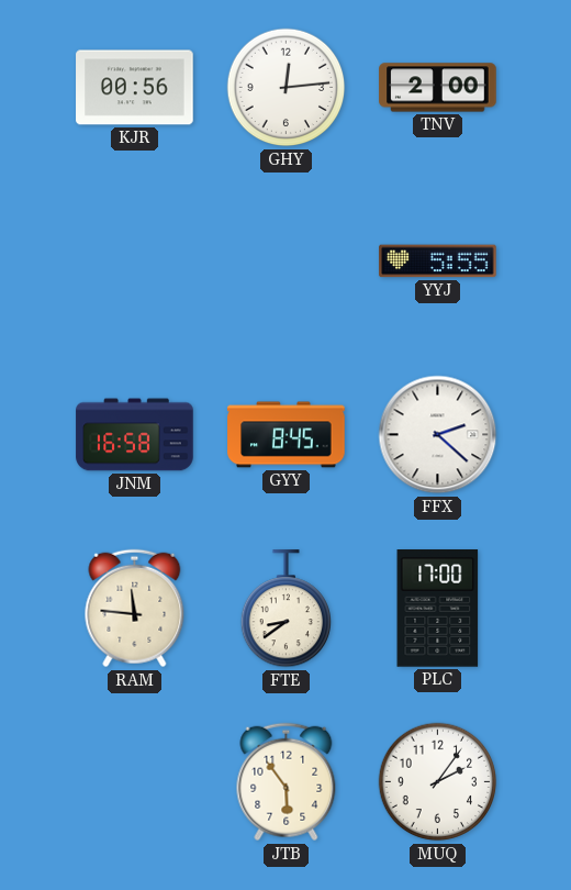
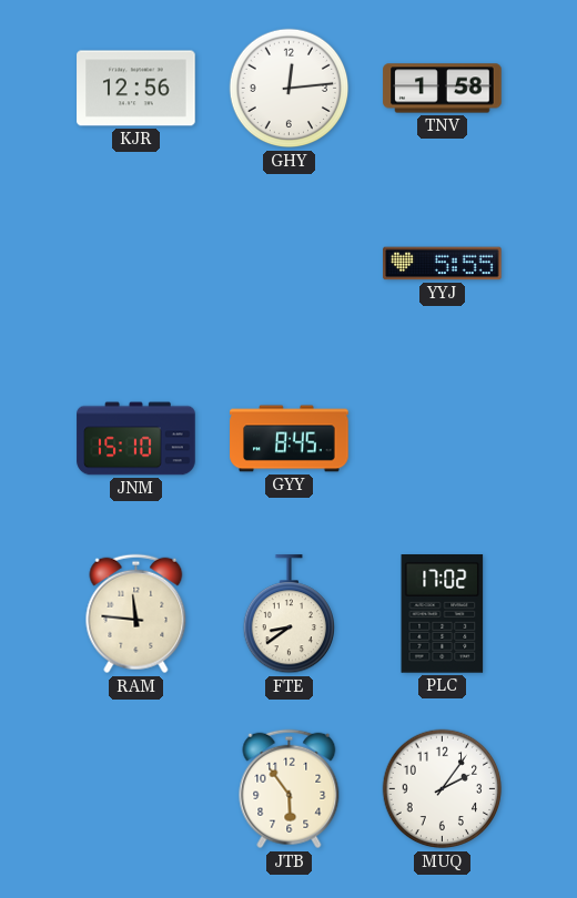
KJR: 00:56 -> 12:56
TNV: 2:00 -> 1:58
JNM: 16:58 -> 15:10
FFX: 2:22 -> none
PLC: 17:00 -> 17:02
